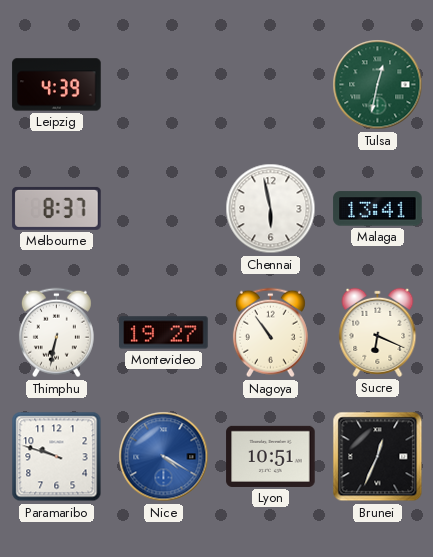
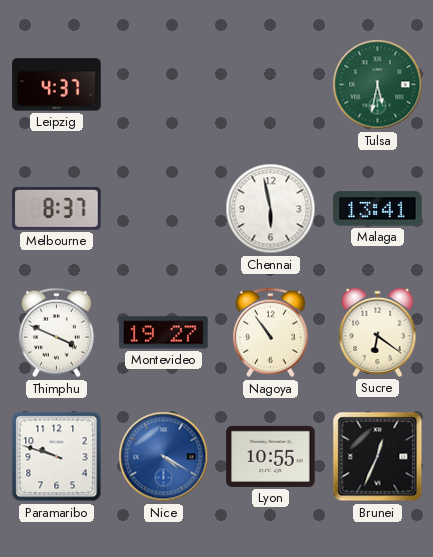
Leipzig: 4:39 -> 4:37
Tulsa: 12:32 -> 5:32
Thimphu: 6:32 -> 3:49
Sucre: 6:19 -> 6:21
Lyon: 10:51 -> 10:55
